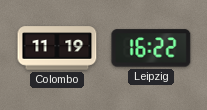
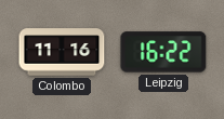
Colombo: 11:19 -> 11:16
